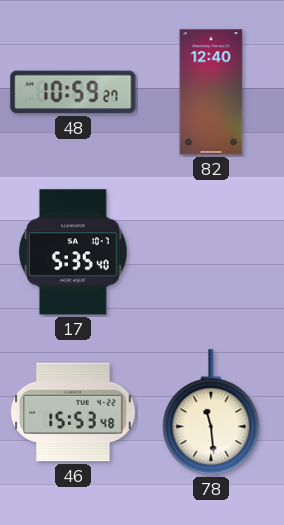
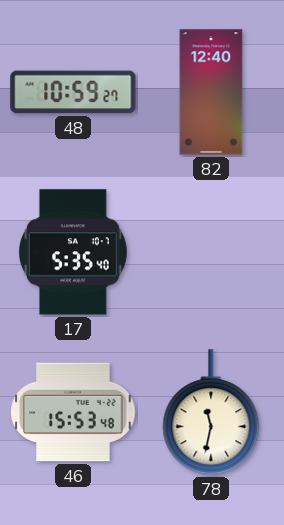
78: 11:29 -> 11:32
